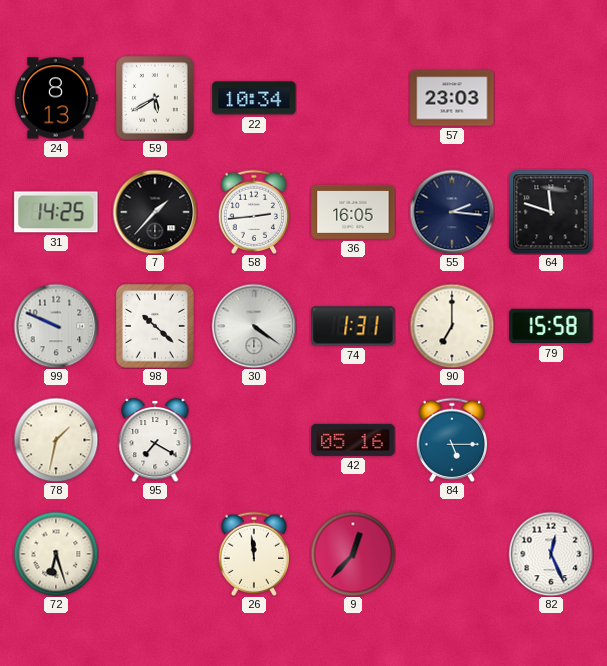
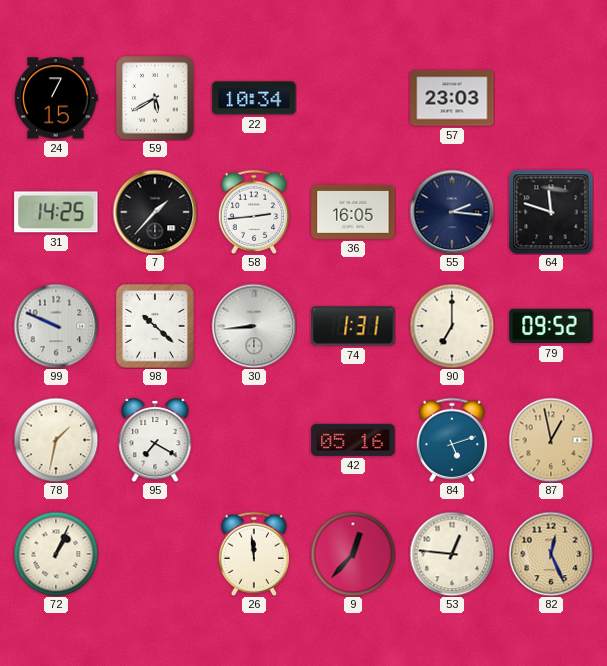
24: 8:13 -> 7:15
30: 4:21 -> 8:44
79: 15:58 -> 09:52
84: 5:15 -> 5:12
87: none -> 12:58
72: 6:27 -> 1:04
53: none -> 12:46
82 dial: white -> champagne
